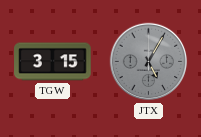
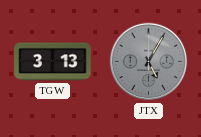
TGW: 3:15 -> 3:13
